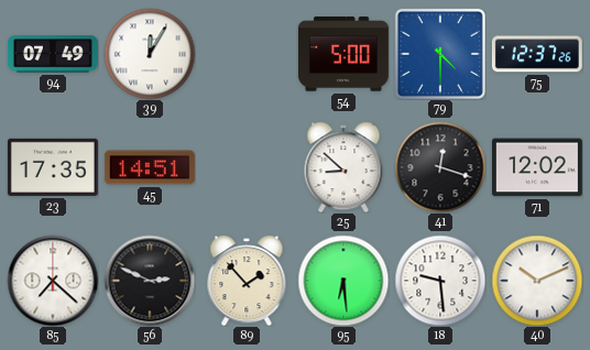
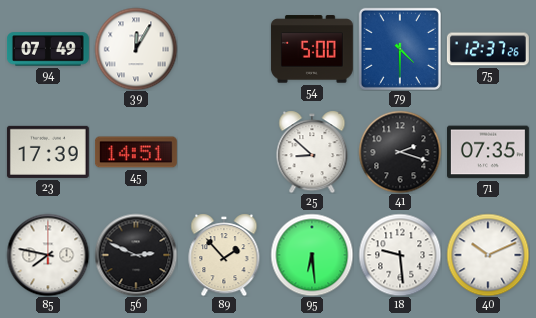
23: 17:35 -> 17:39
41: 12:18 -> 2:18
71: 12:02 -> 07:35
85: 7:22 -> 7:47
